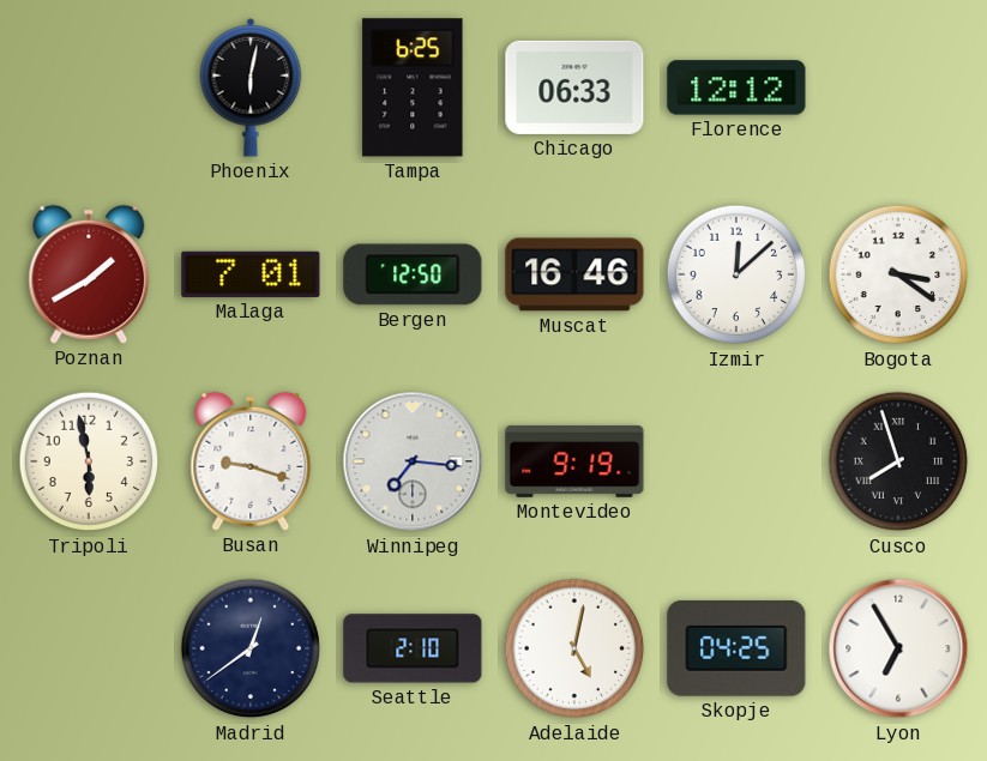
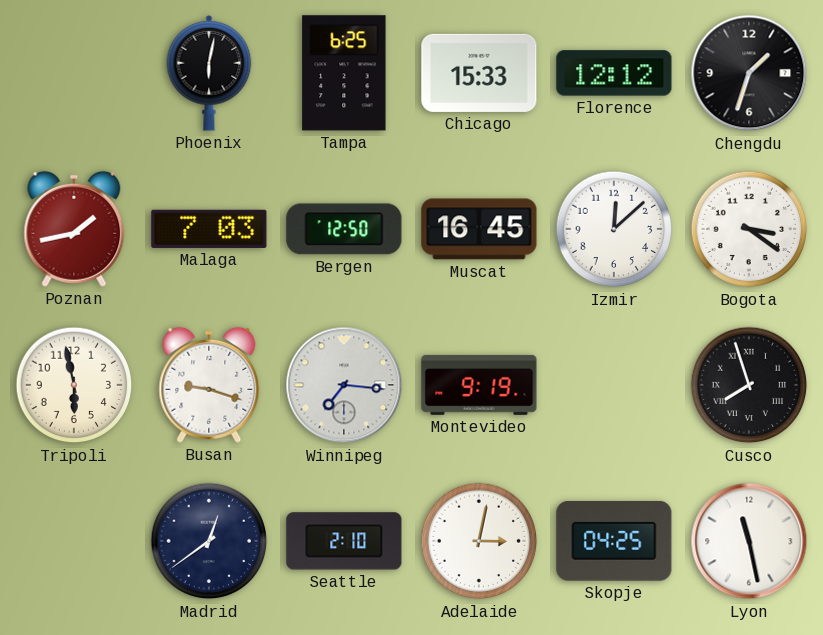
Chicago: 06:33 -> 15:33
Chengdu: none -> 1:33
Poznan: 1:40 -> 1:43
Malaga: 7:01 -> 7:03
Muscat: 16:46 -> 16:45
Adelaide: 5:02 -> 3:02
Lyon: 6:55 -> 11:28
